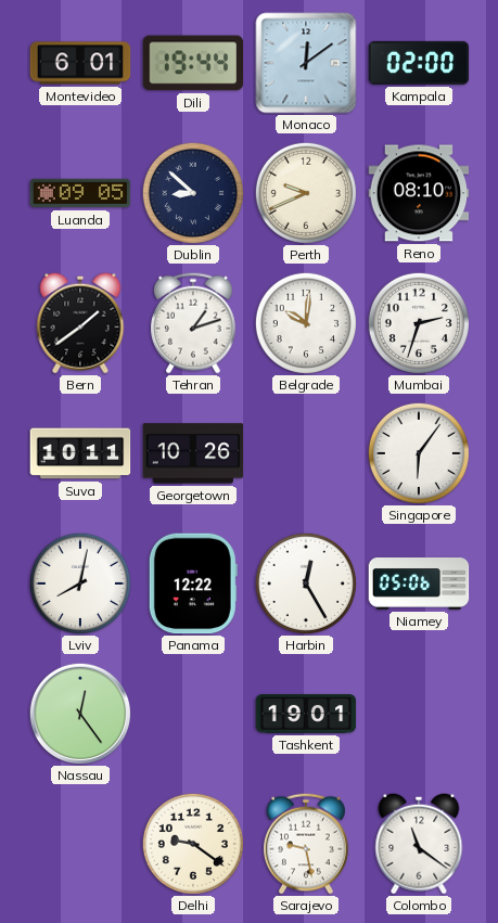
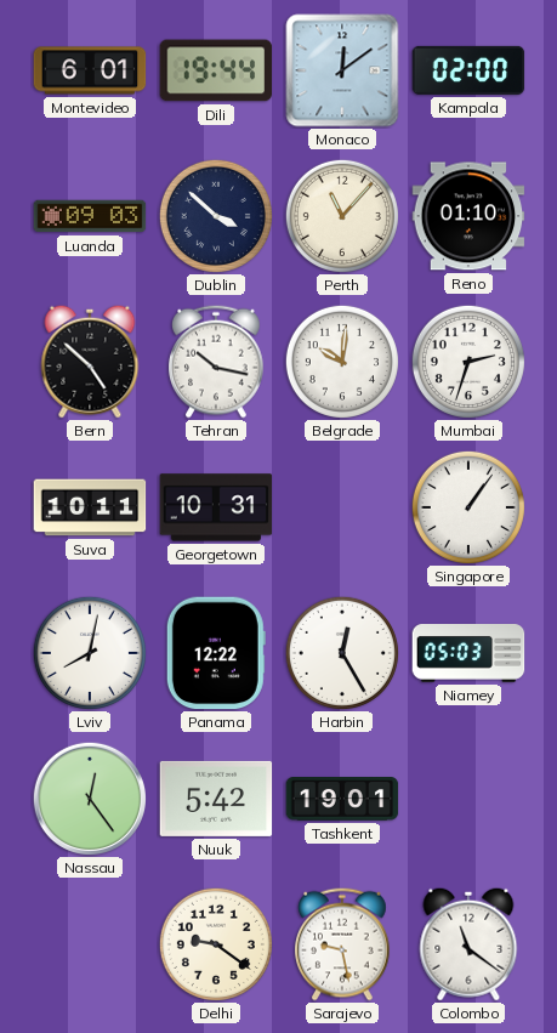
Luanda: 09:05 -> 09:03
Dublin: 8:52 -> 3:52
Perth: 9:41 -> 11:07
Reno: 08:10 -> 01:10
Bern: 1:39 -> 4:52
Tehran: 1:12 -> 10:17
Georgetown: 10:26 -> 10:31
Singapore: 6:06 -> 1:06
Niamey: 05:06 -> 05:03
Nuuk: none -> 5:42
